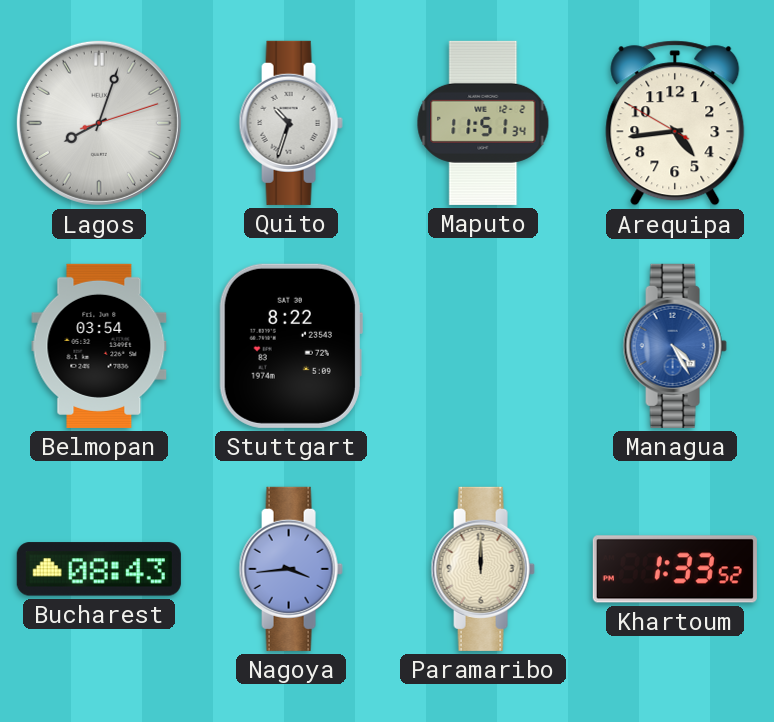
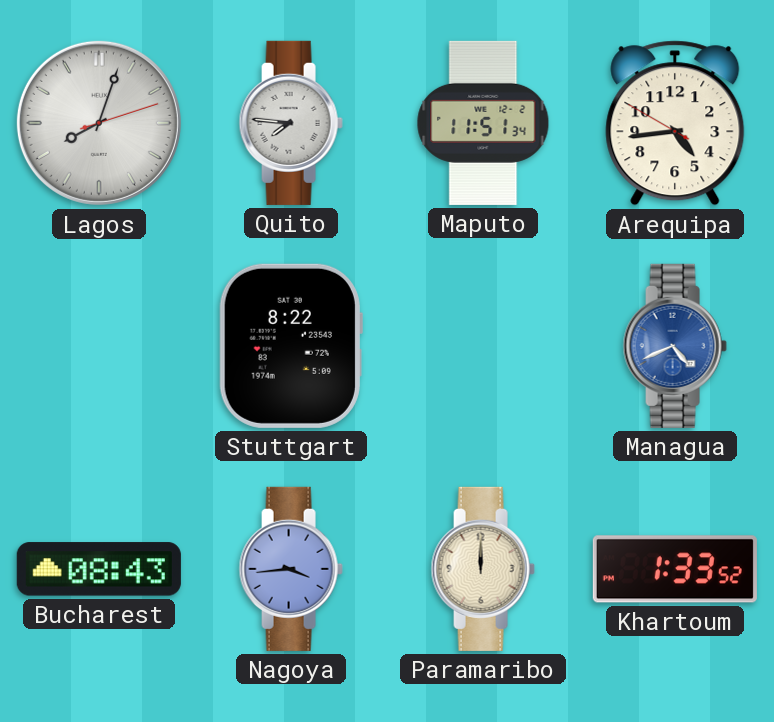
Quito: 10:33 -> 7:46
Belmopan: 03:54 -> none
Managua: 4:25 -> 4:41
